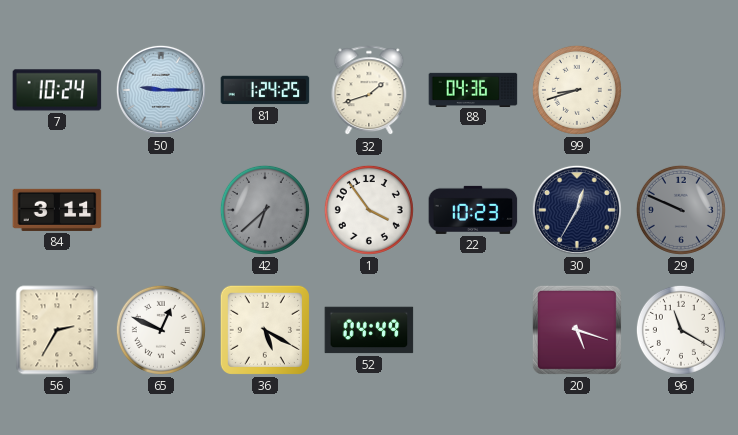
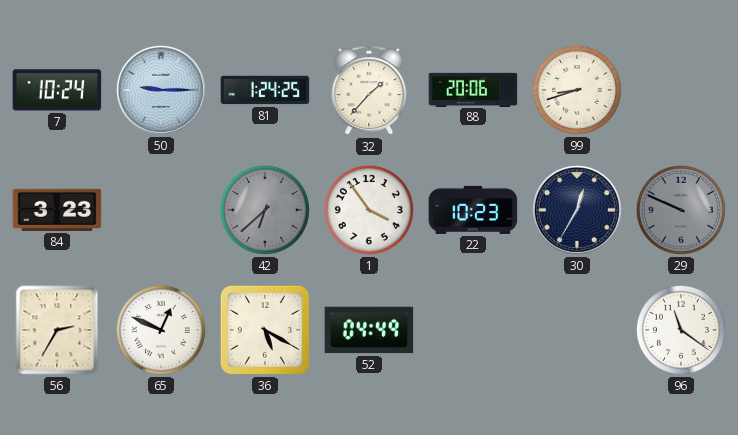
32: 1:42 -> 1:37
88: 04:36 -> 20:06
84: 3:11 -> 3:23
20: 5:18 -> none
96: 11:20 -> 11:21
